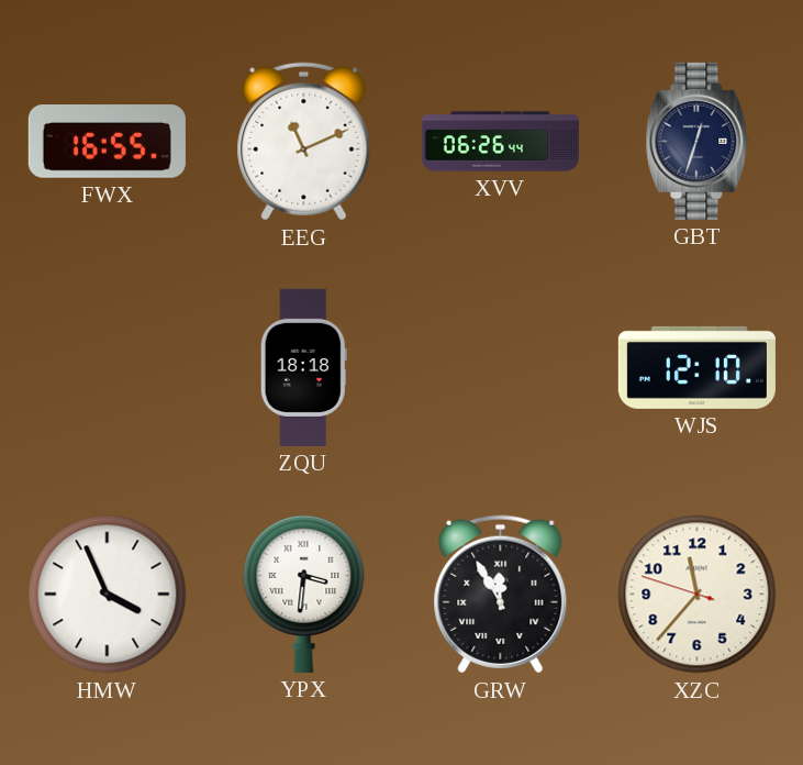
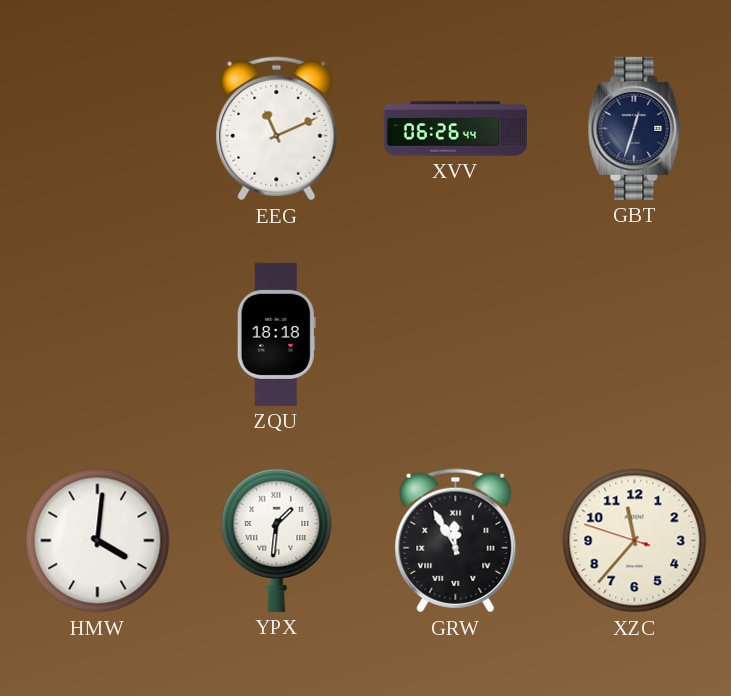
FWX: 16:55 -> none
WJS: 12:10 -> none
HMW: 3:56 -> 4:01
YPX: 3:31 -> 1:31
